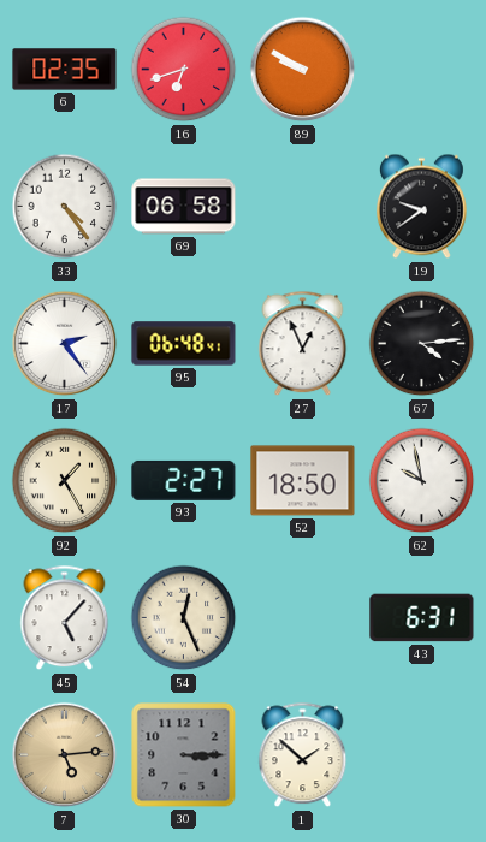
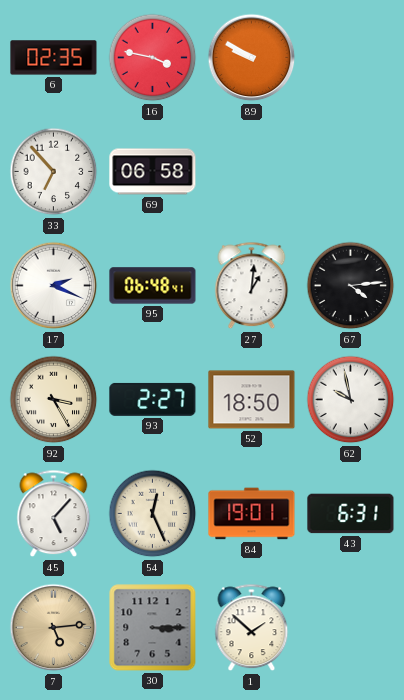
16: 6:42 -> 3:47
33: 4:24 -> 6:53
19: 9:39 -> none
17: 2:24 -> 2:19
27: 12:56 -> 1:01
92: 1:25 -> 3:25
84: none -> 19:01
